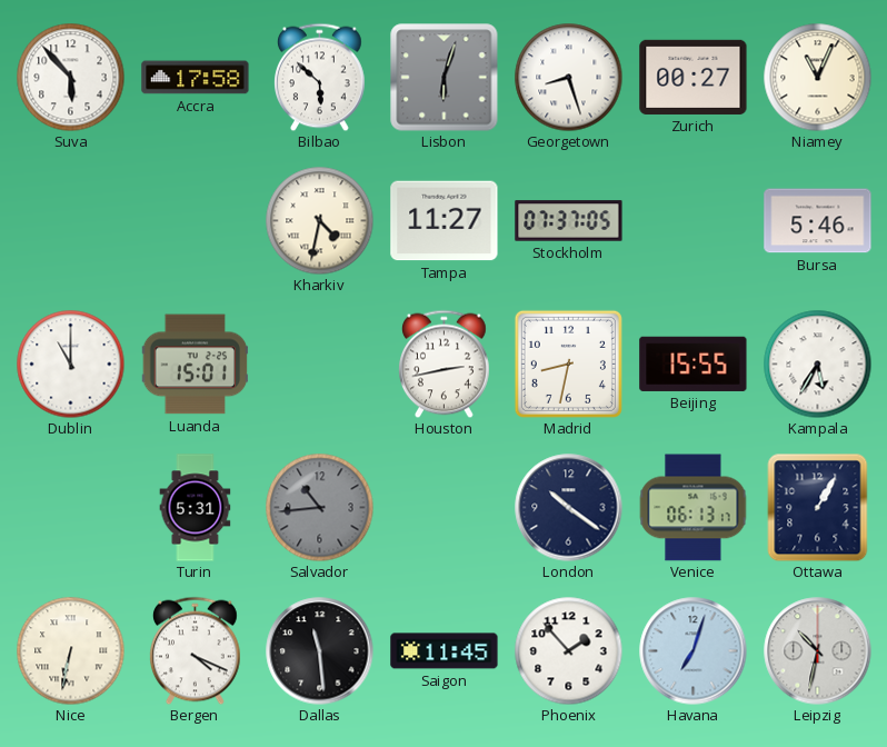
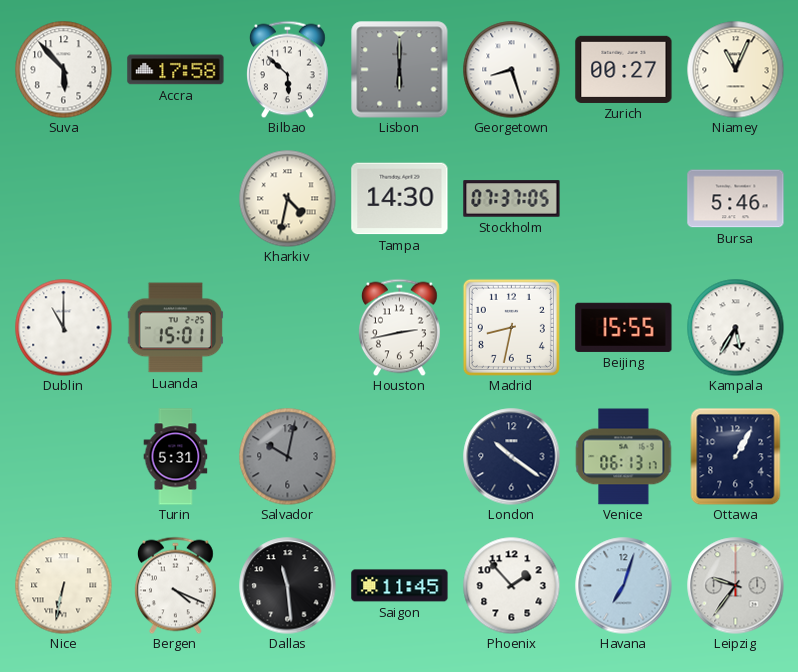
Lisbon: 6:03 -> 6:00
Tampa: 11:27 -> 14:30
Salvador: 10:44 -> 10:02
Leipzig: 10:32 -> 9:36
